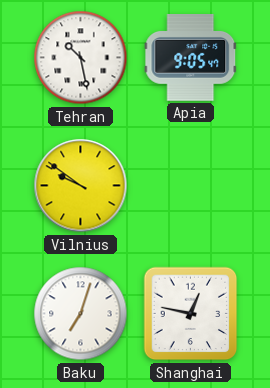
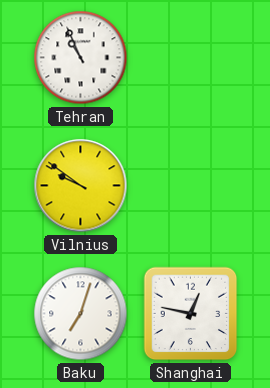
Tehran: 10:28 -> 10:56
Apia: 9:05 -> none
